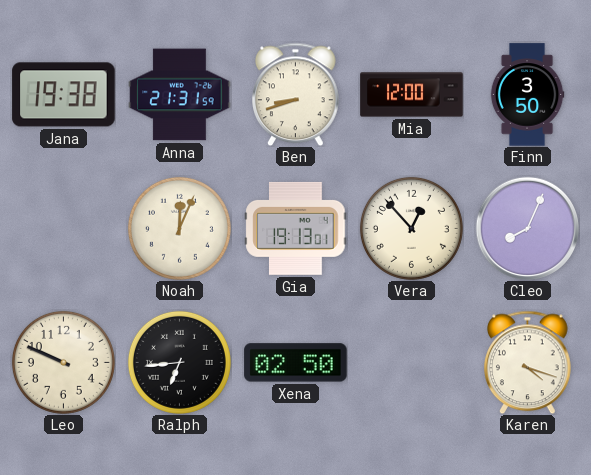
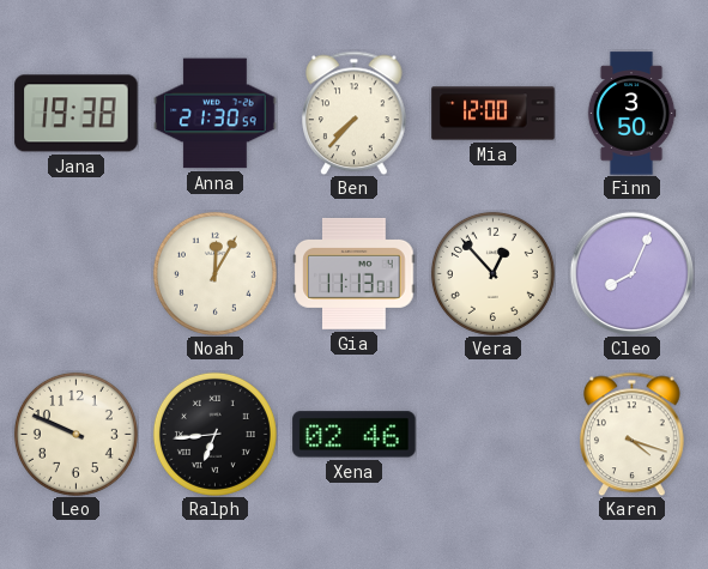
Anna: 21:31 -> 21:30
Ben: 8:42 -> 7:37
Noah: 12:04 -> 12:05
Gia: 19:13 -> 11:13
Xena: 02:50 -> 02:46
